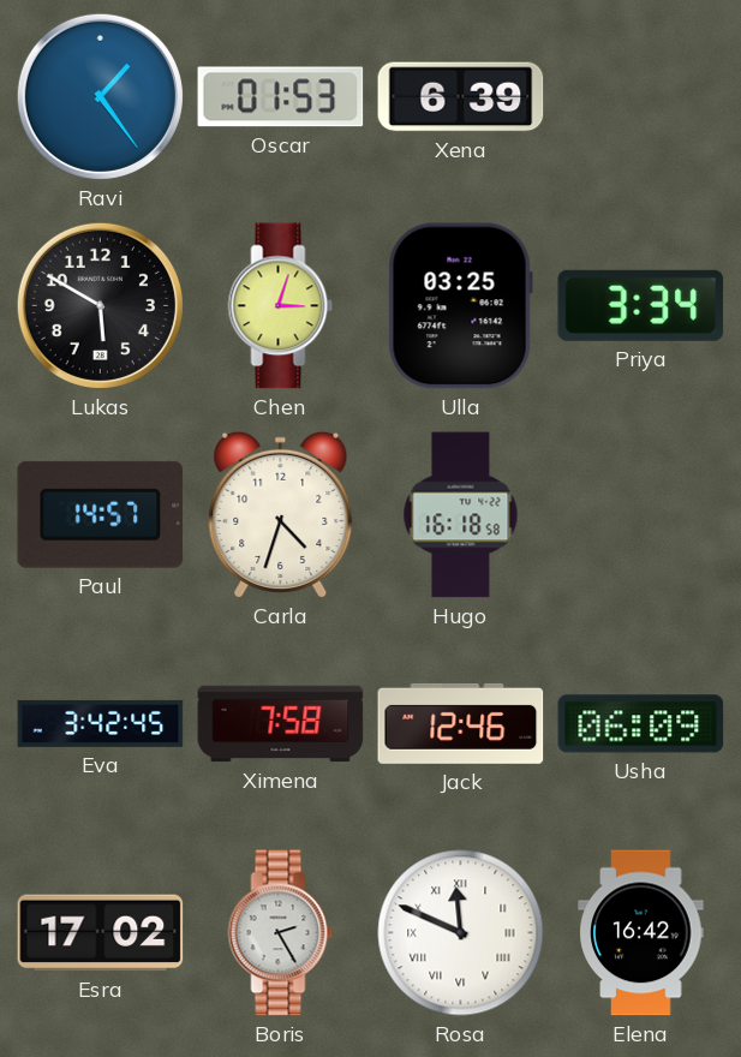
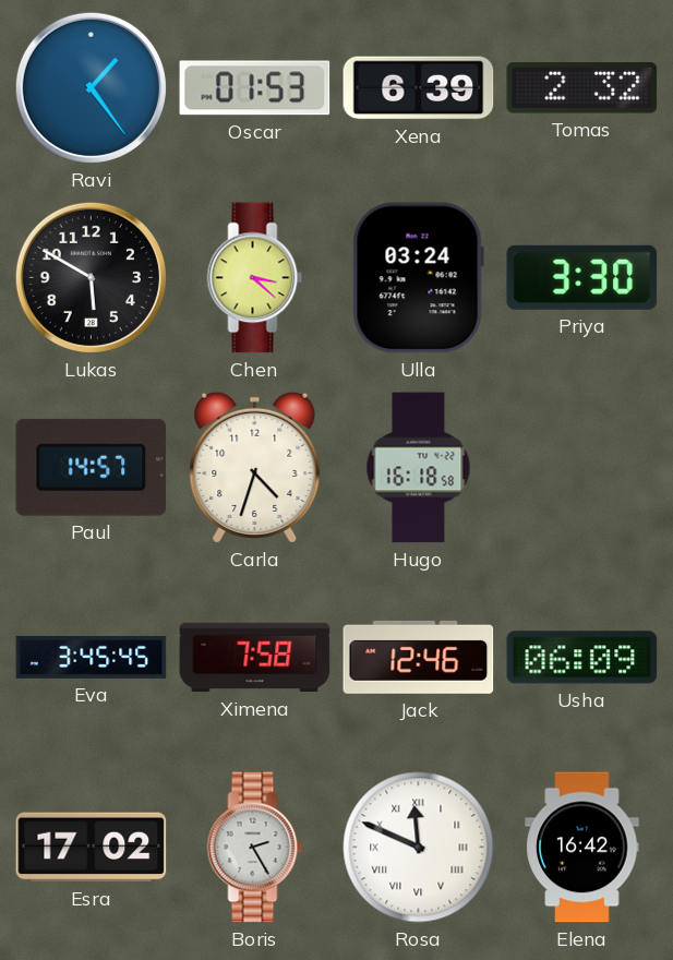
Tomas: none -> 2:32
Chen: 3:03 -> 3:22
Ulla: 03:25 -> 03:24
Priya: 3:34 -> 3:30
Eva: 3:42 -> 3:45
